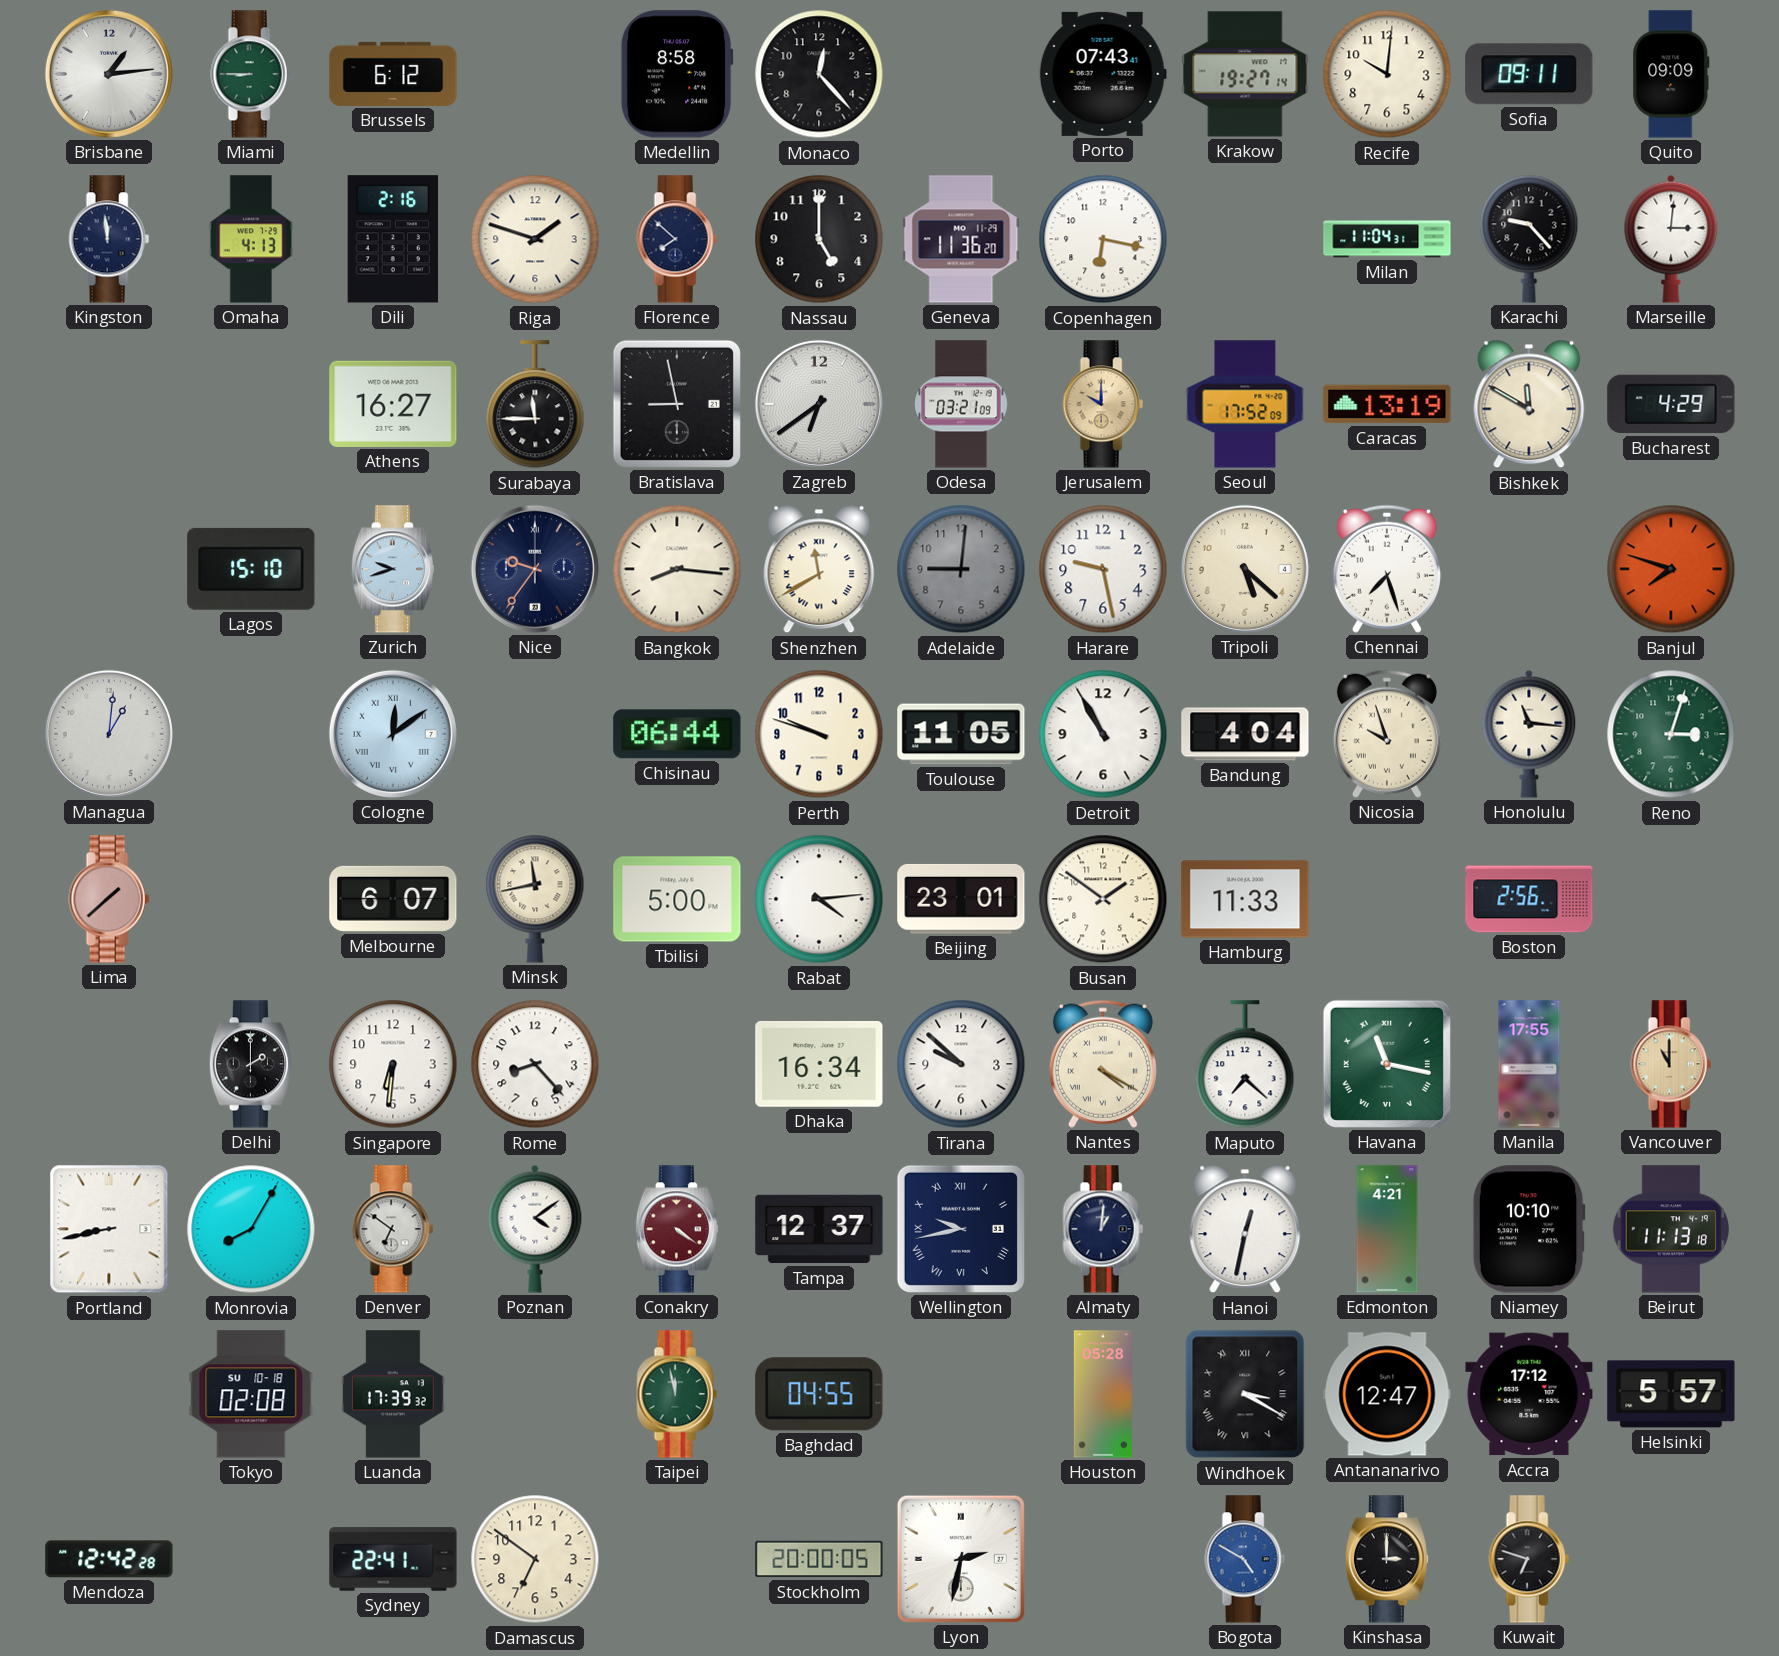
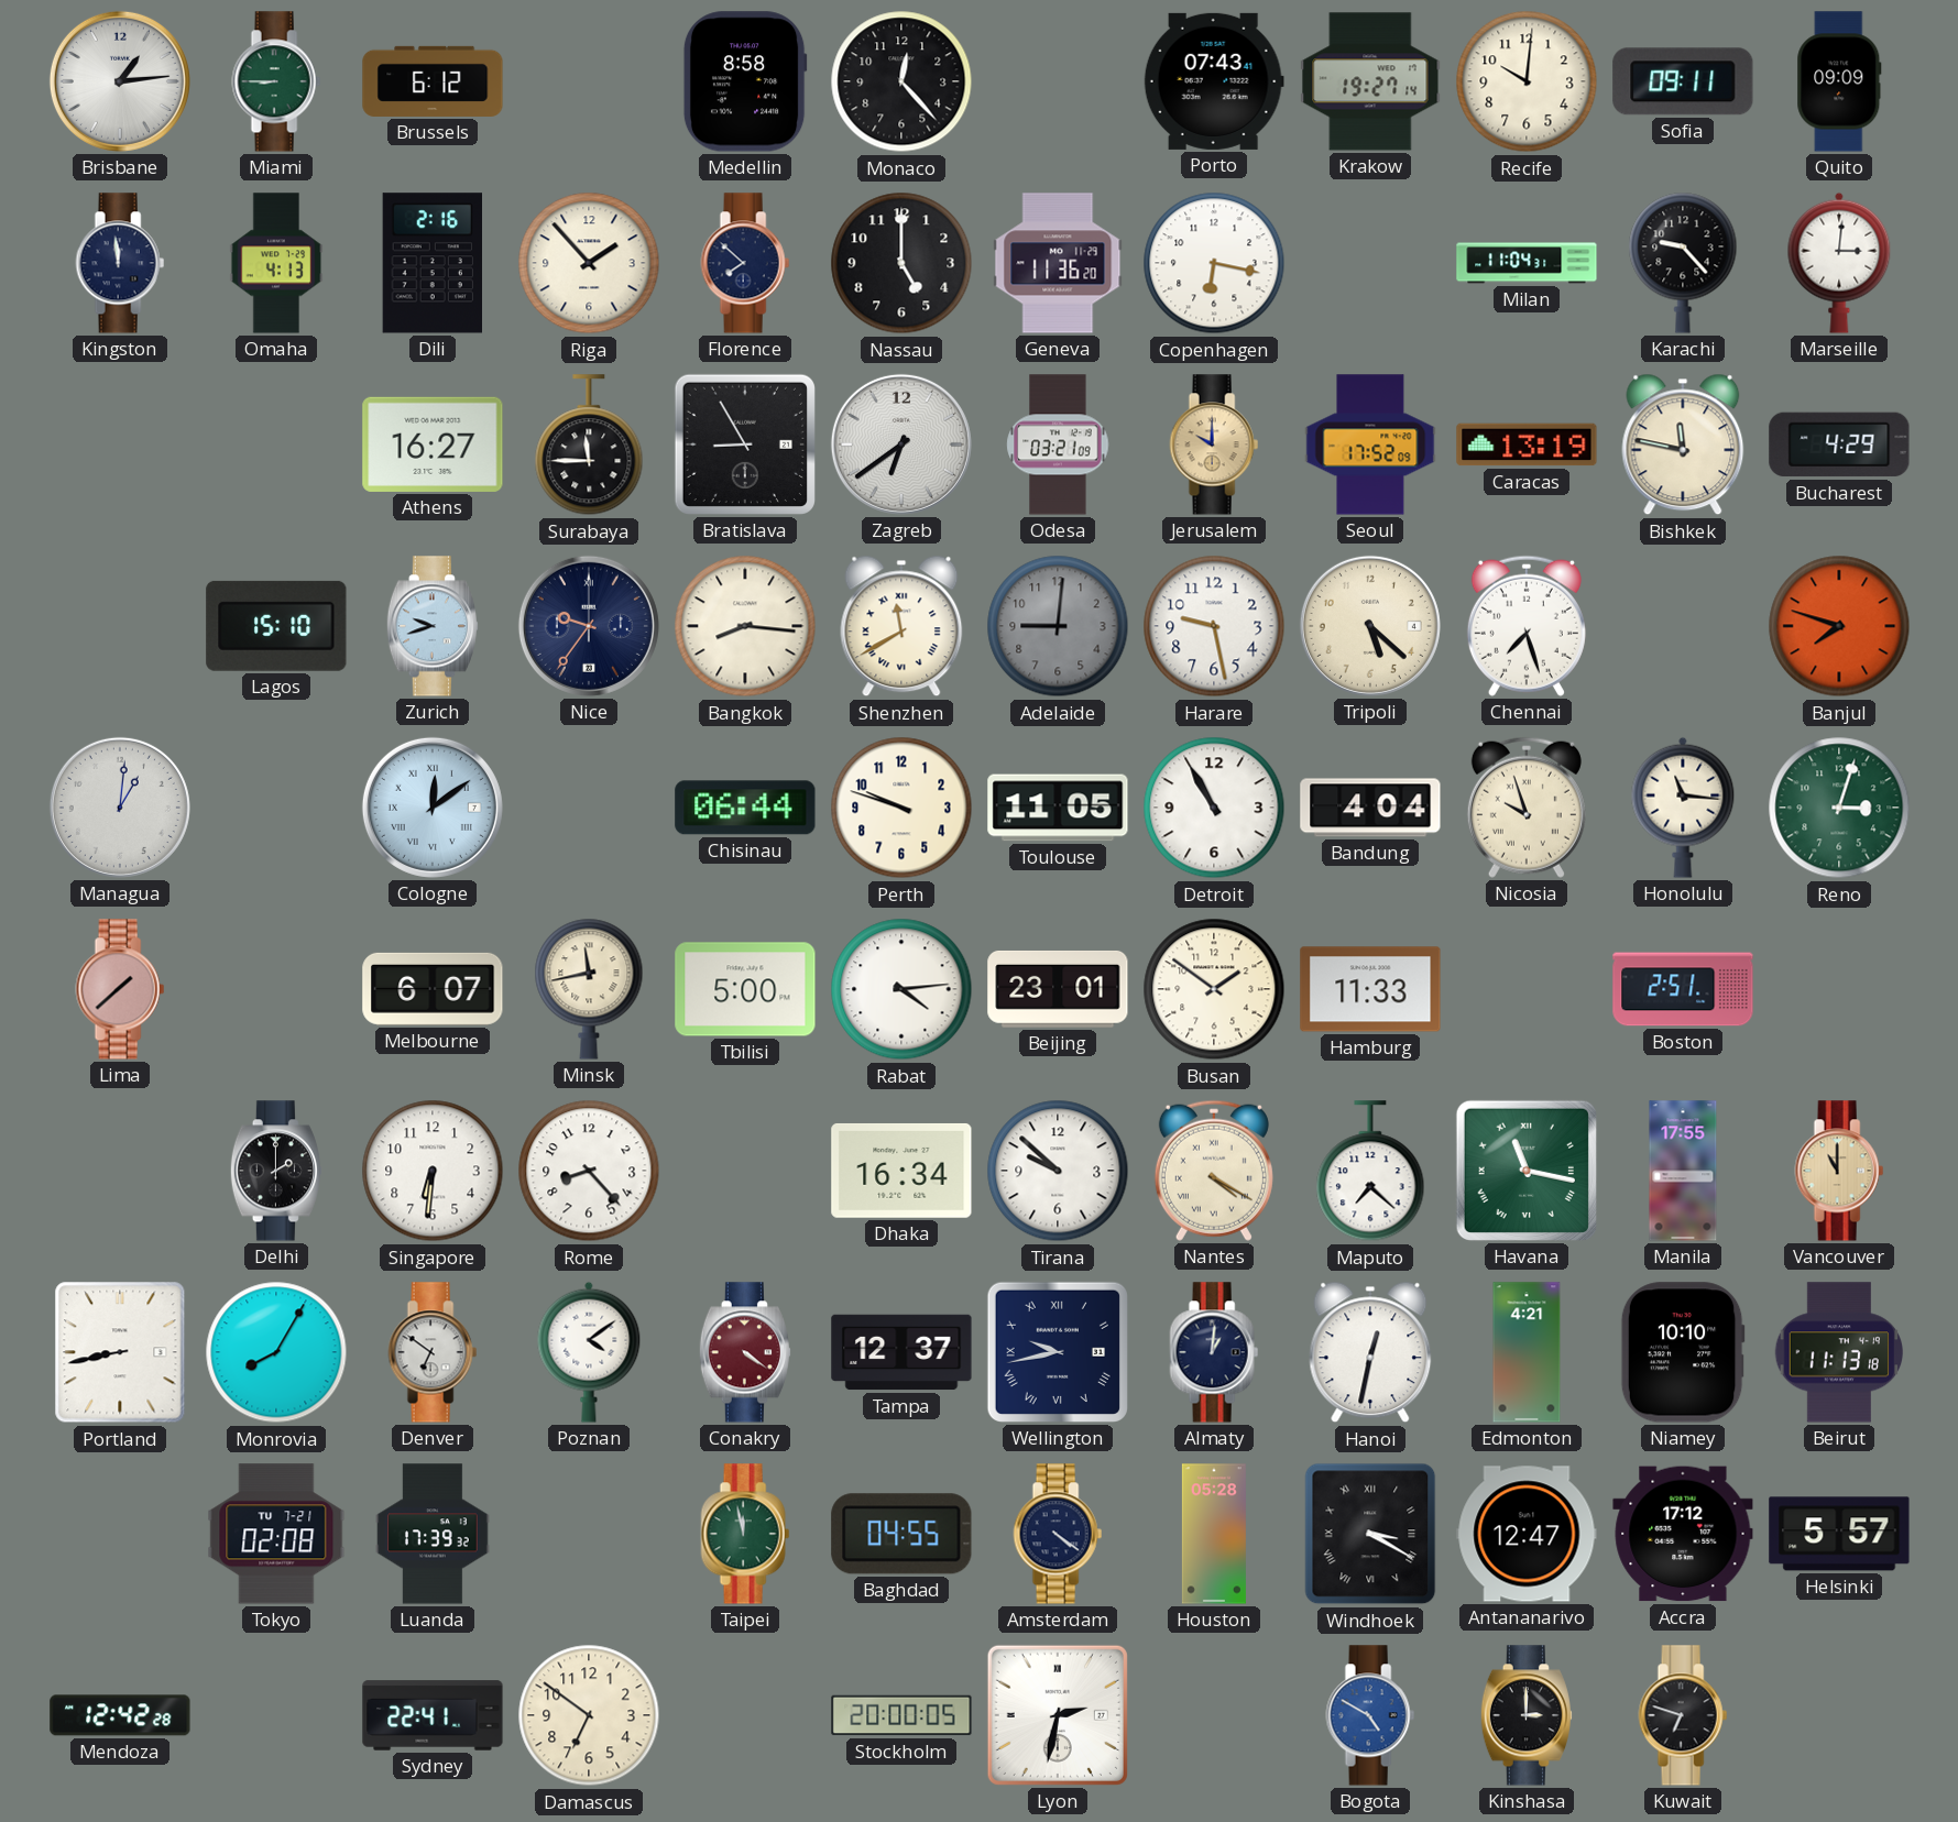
Riga: 1:48 -> 1:53
Bratislava: 8:58 -> 8:55
Bishkek: 11:50 -> 11:47
Boston: 2:56 -> 2:51
Tokyo date: SU 10-18 -> TU 7-21
Amsterdam: none -> 4:21
